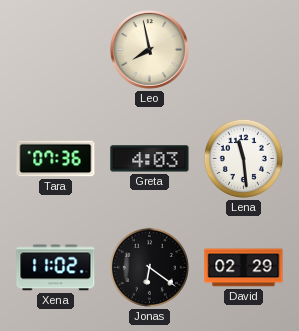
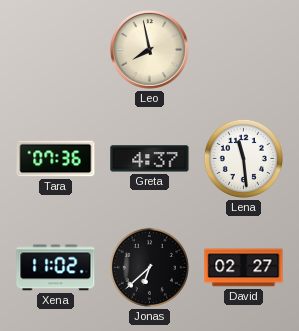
Greta: 4:03 -> 4:37
Jonas: 6:21 -> 6:38
David: 02:29 -> 02:27
